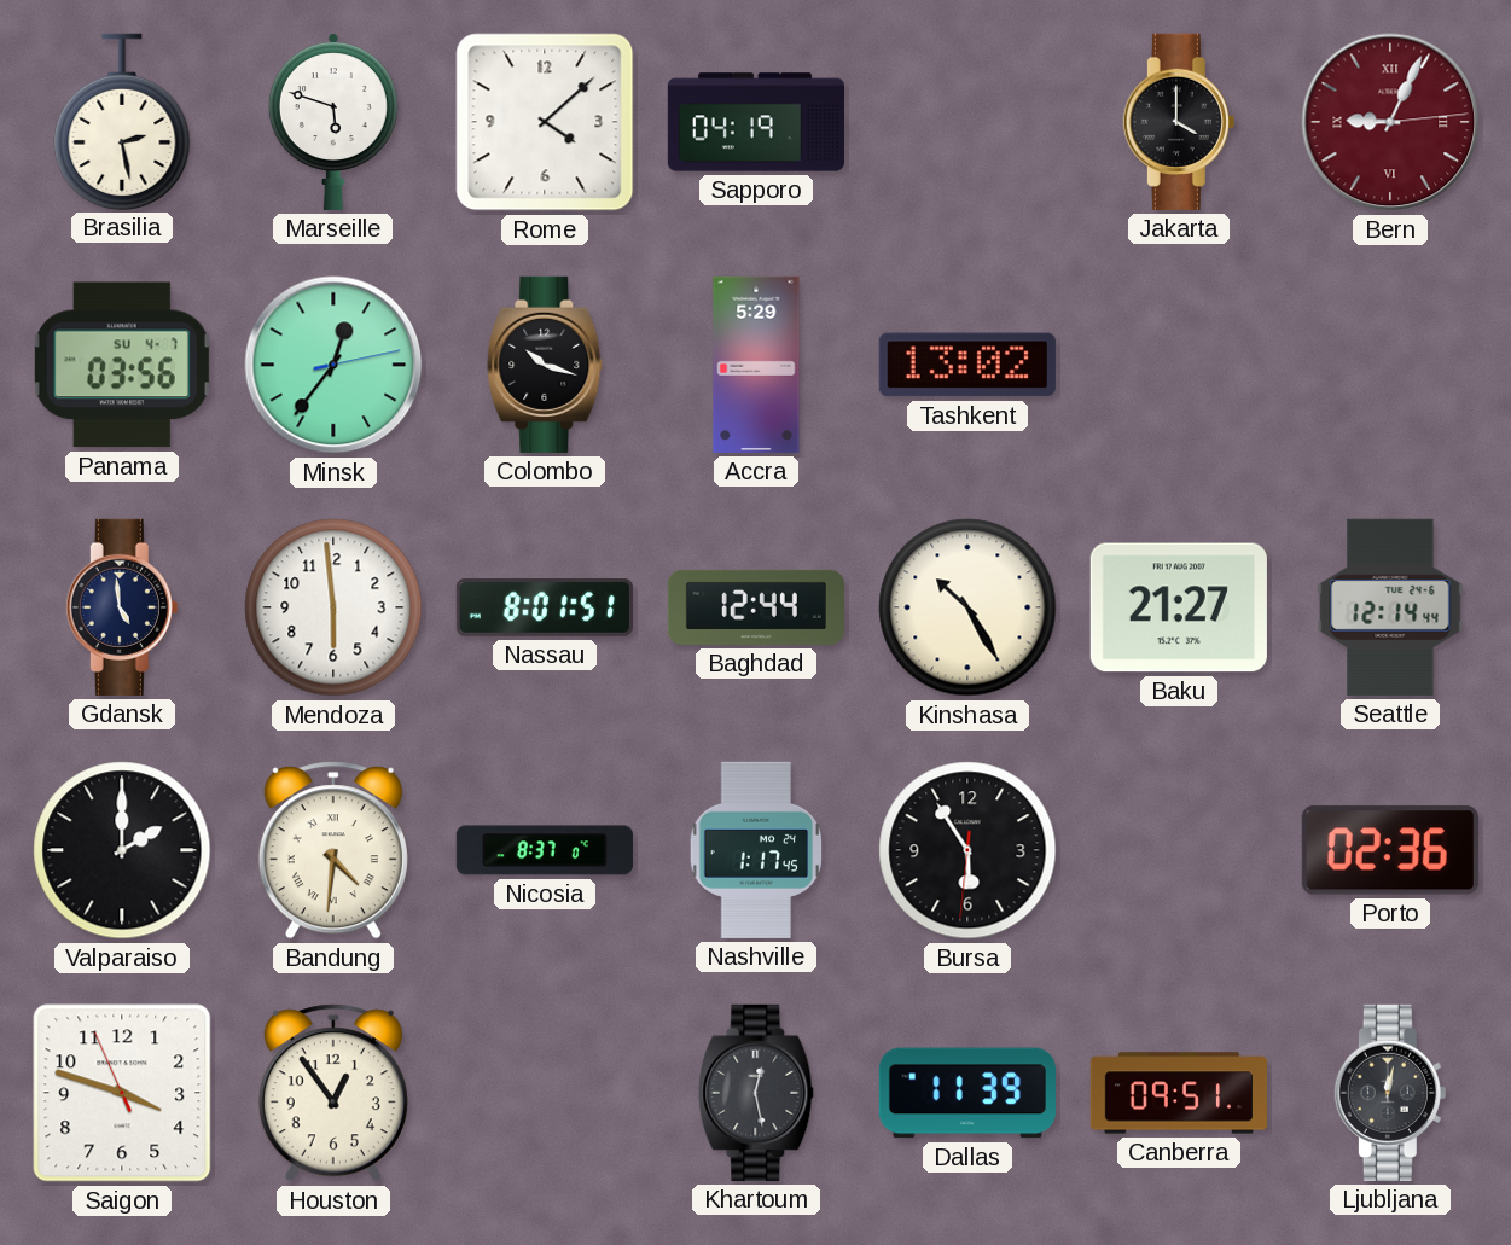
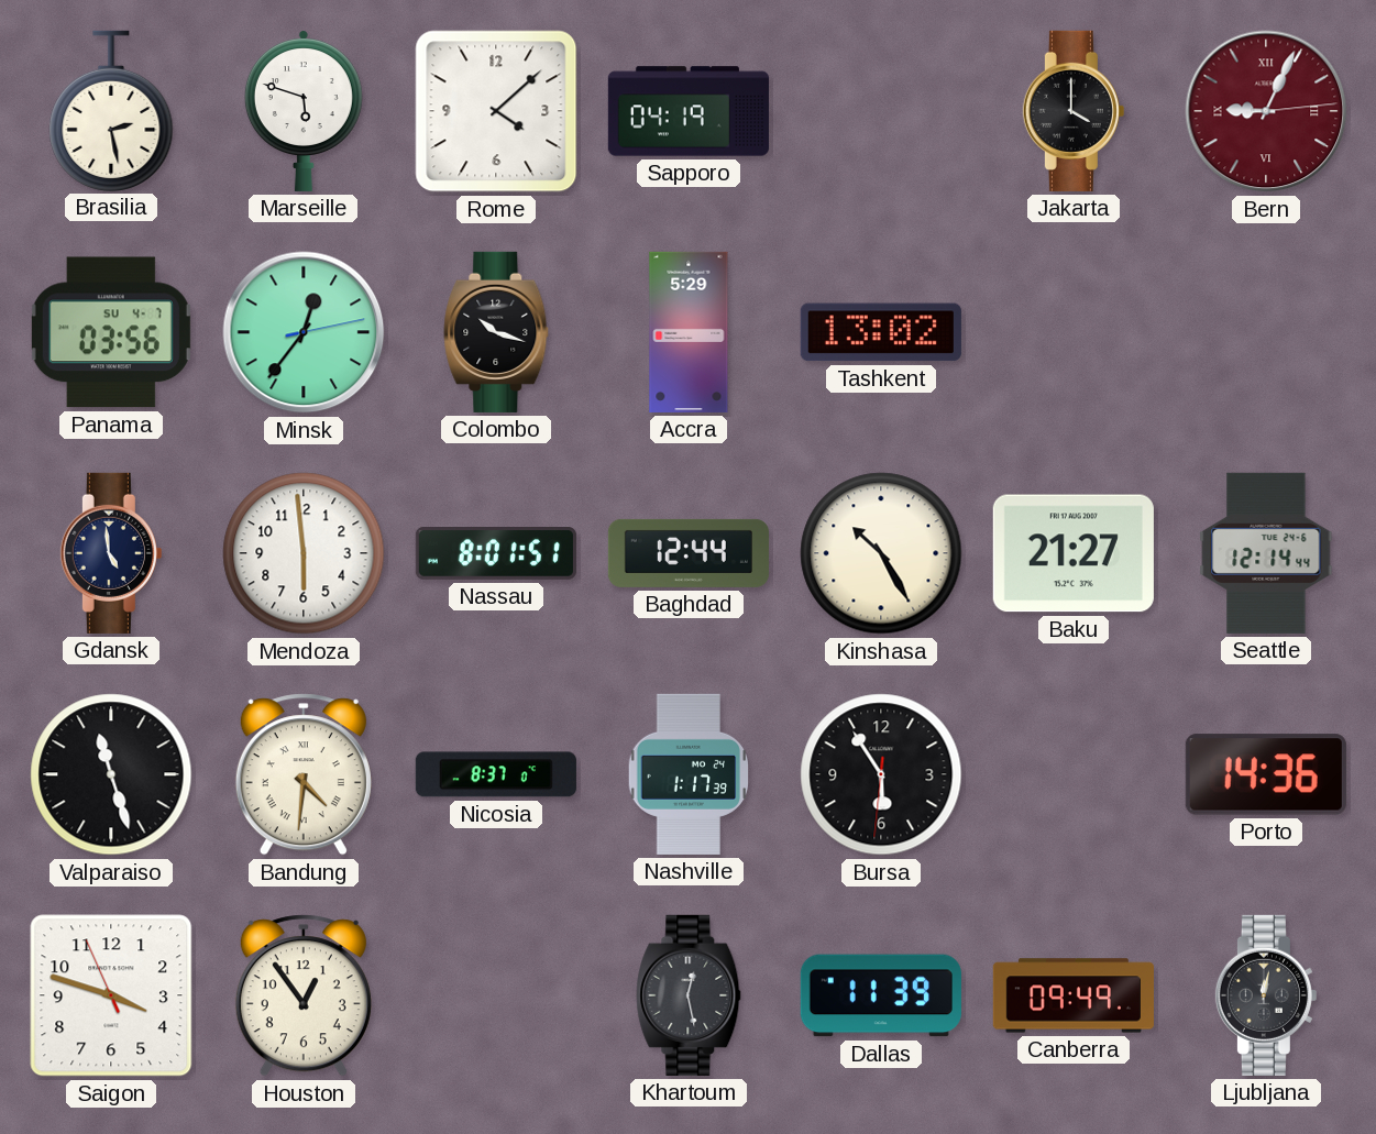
Valparaiso: 2:00 -> 11:27
Nashville: 1:17:45 -> 1:17:39
Porto: 02:36 -> 14:36
Canberra: 09:51 -> 09:49
